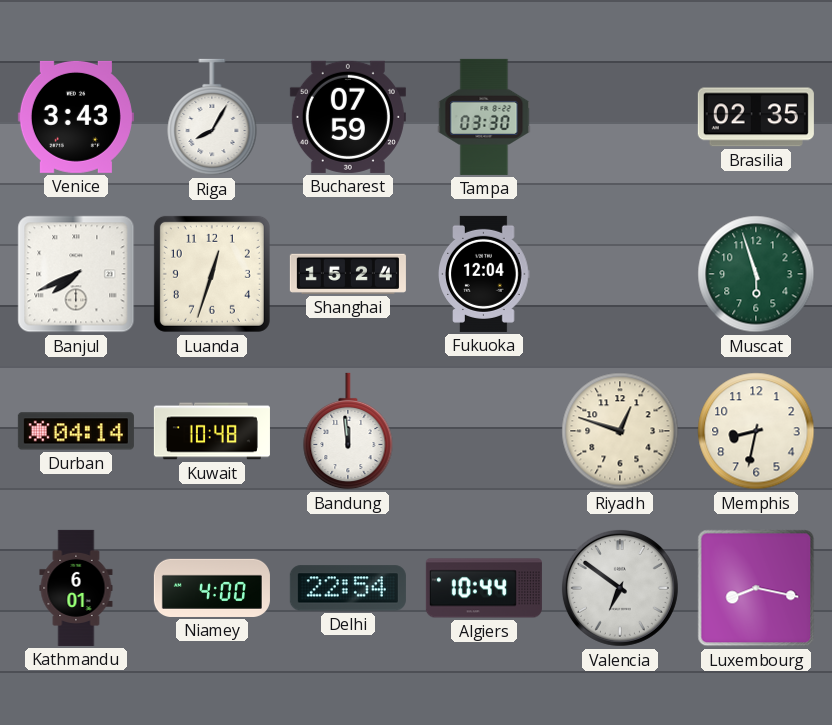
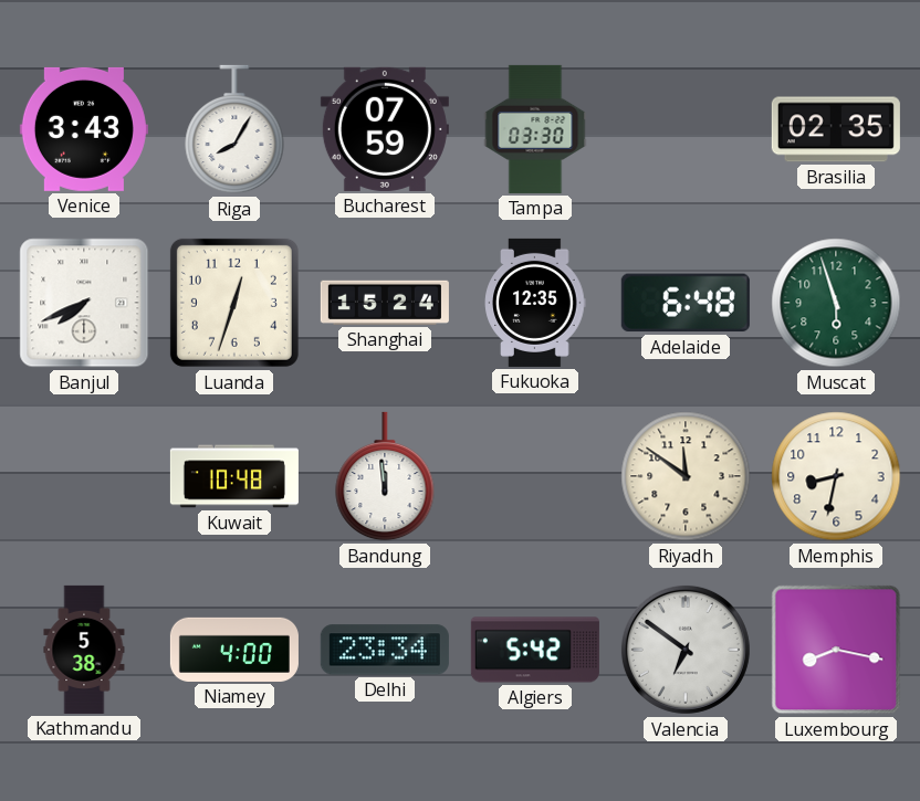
Fukuoka: 12:04 -> 12:35
Adelaide: none -> 6:48
Durban: 04:14 -> none
Riyadh: 12:48 -> 11:51
Kathmandu: 6:01 -> 5:38
Delhi: 22:54 -> 23:34
Algiers: 10:44 -> 5:42
